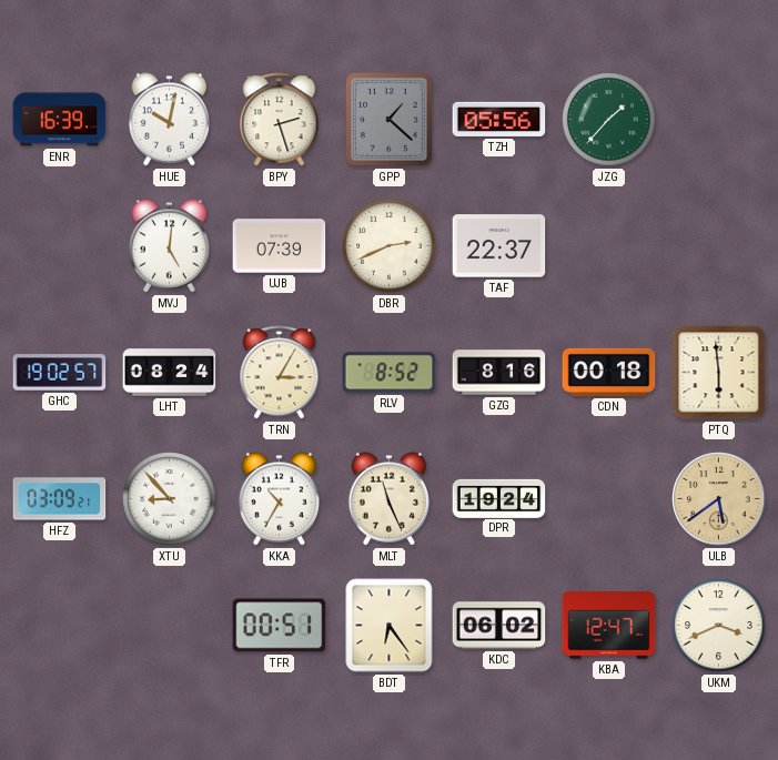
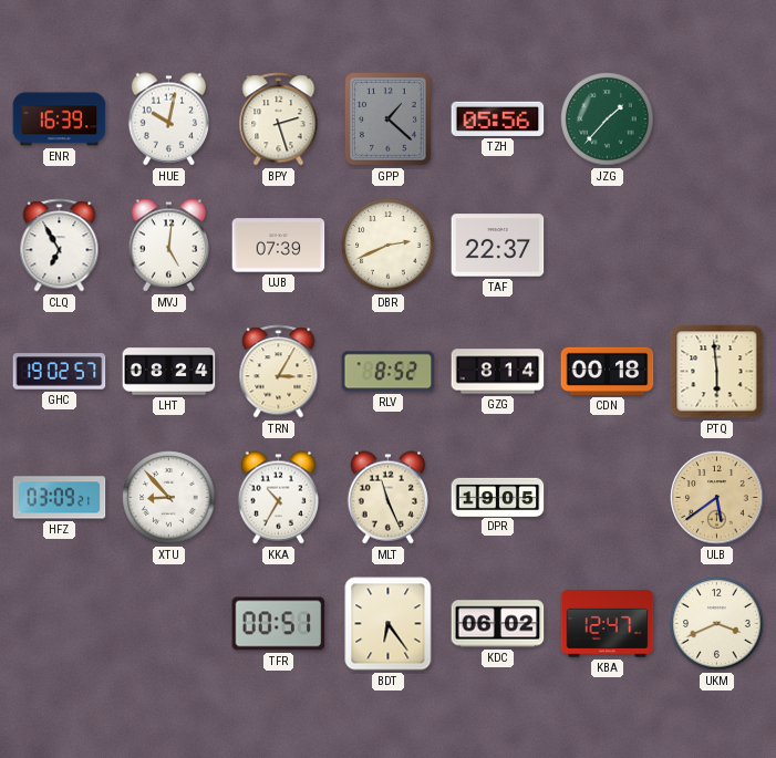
CLQ: none -> 6:55
GZG: 8:16 -> 8:14
DPR: 19:24 -> 19:05
